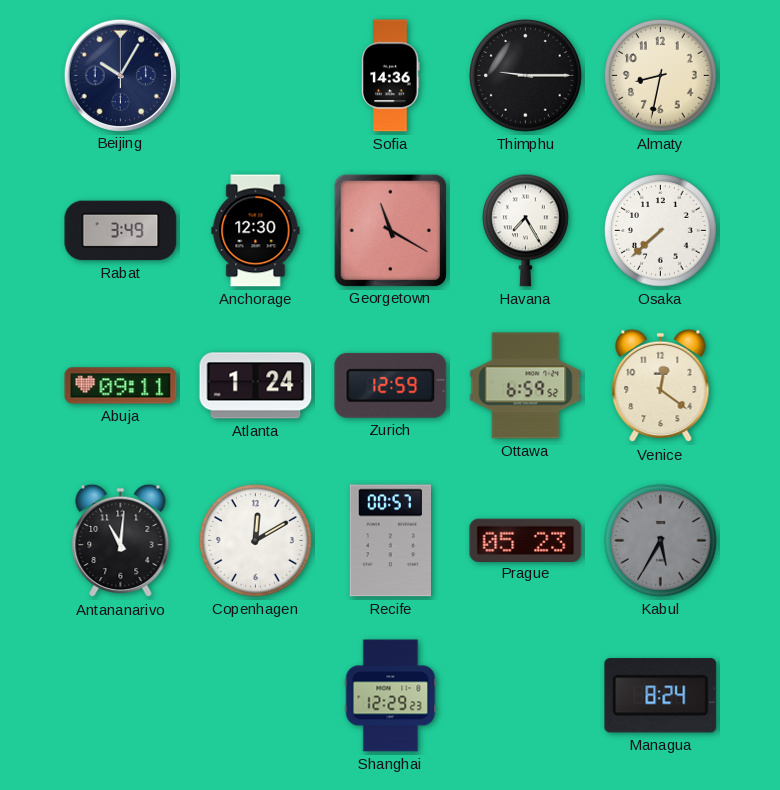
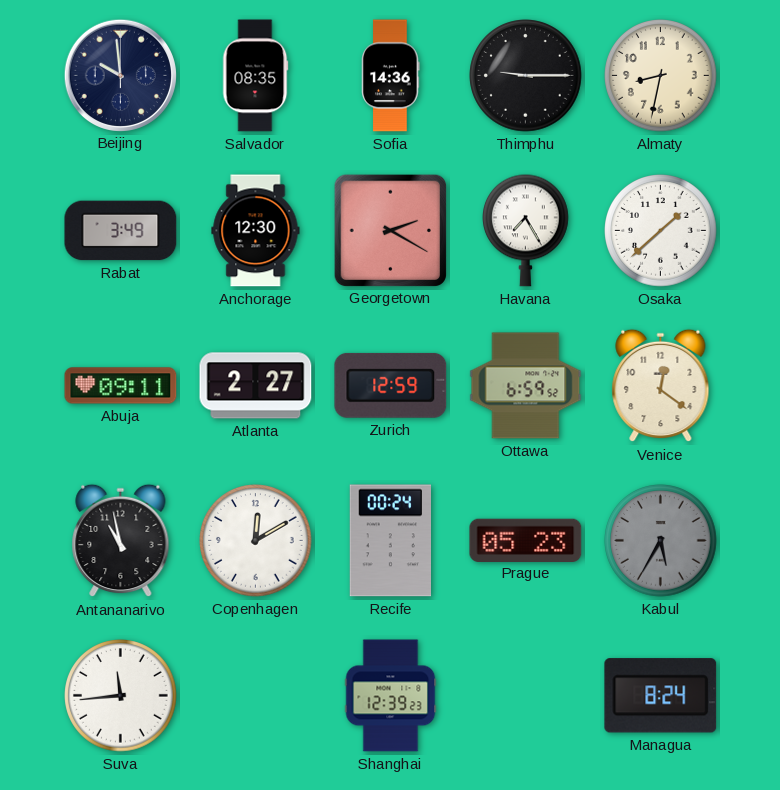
Beijing: 10:05 -> 9:59
Salvador: none -> 08:35
Georgetown: 11:20 -> 2:20
Osaka: 7:38 -> 1:38
Atlanta: 1:24 -> 2:27
Antananarivo: 11:01 -> 10:58
Recife: 00:57 -> 00:24
Suva: none -> 11:44
Shanghai: 12:29 -> 12:39
